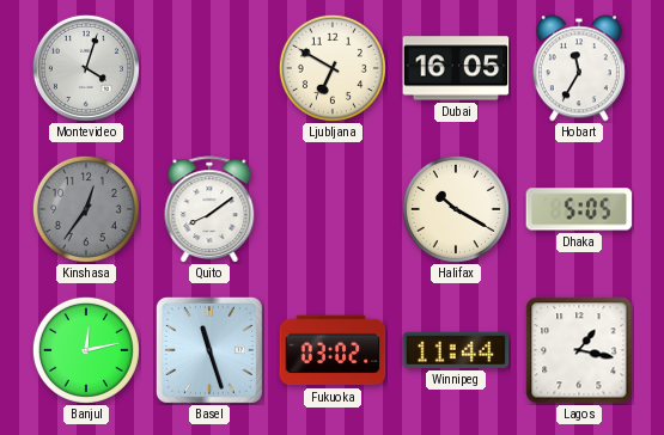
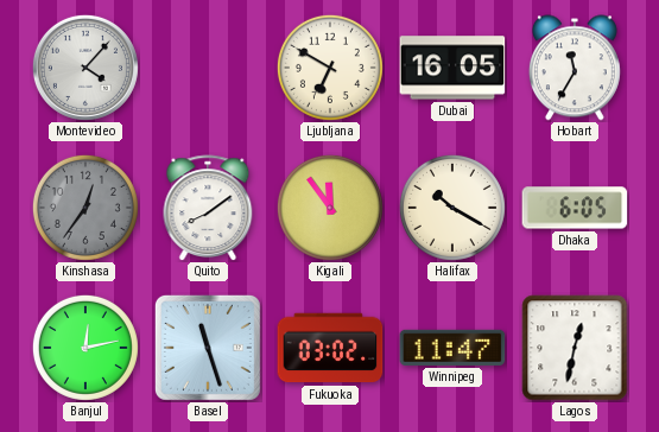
Montevideo: 4:03 -> 4:07
Kigali: none -> 11:54
Dhaka: 5:05 -> 6:05
Winnipeg: 11:44 -> 11:47
Lagos: 1:17 -> 12:32
